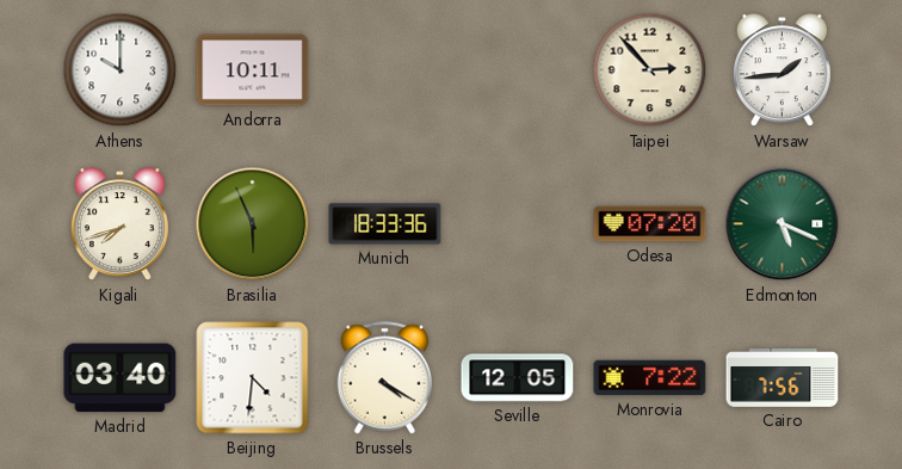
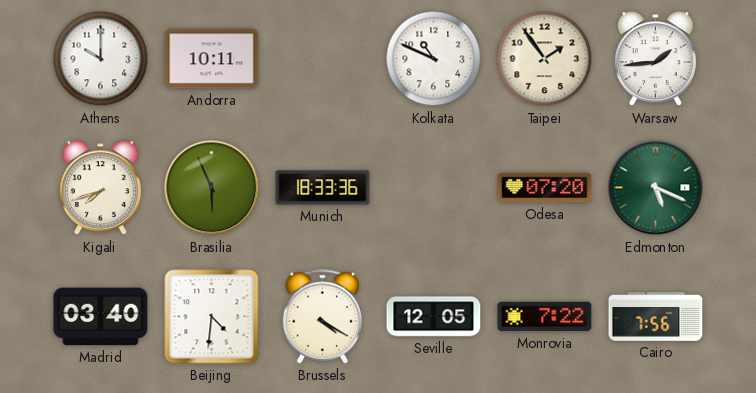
Kolkata: none -> 10:49
Taipei: 2:53 -> 1:54
